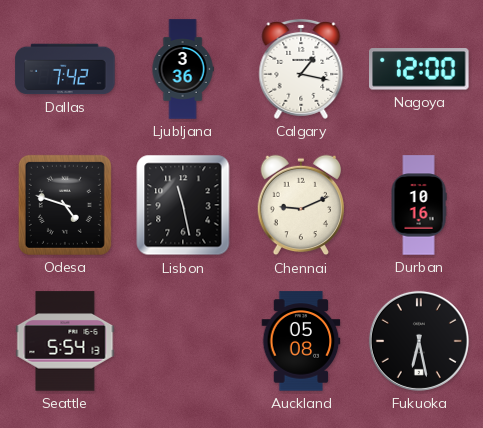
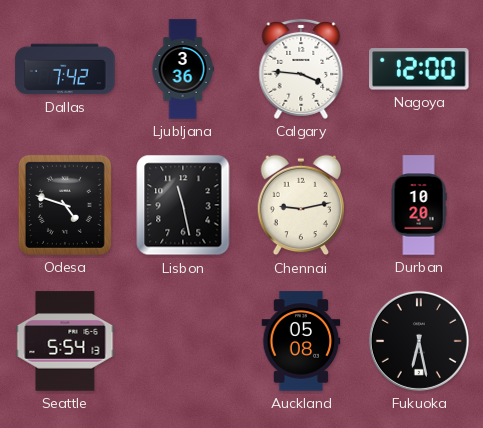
Calgary: 1:17 -> 3:46
Chennai: 9:11 -> 9:13
Durban: 10:16 -> 10:20
